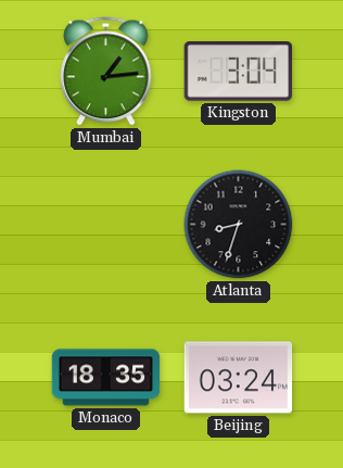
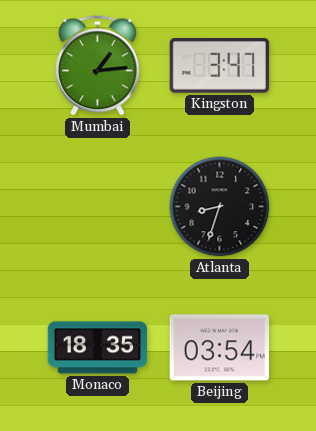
Kingston: 3:04 -> 3:47
Beijing: 03:24 -> 03:54
